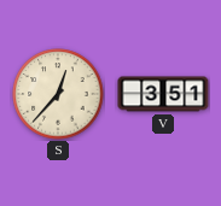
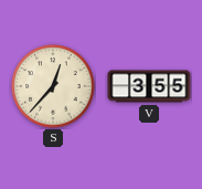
V: 3:51 -> 3:55
